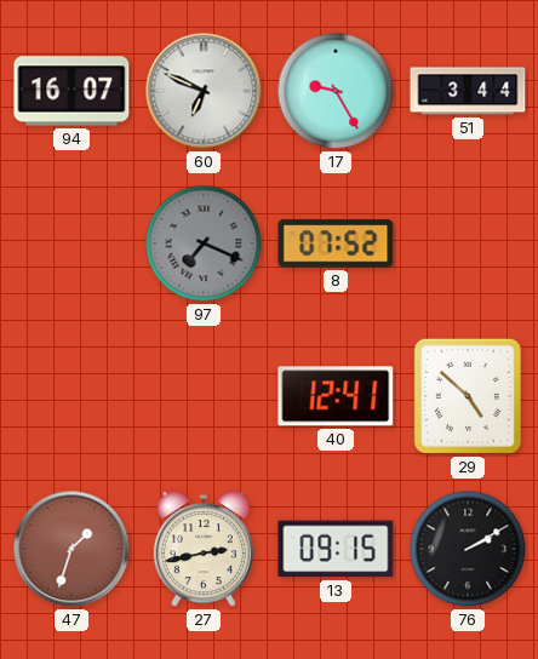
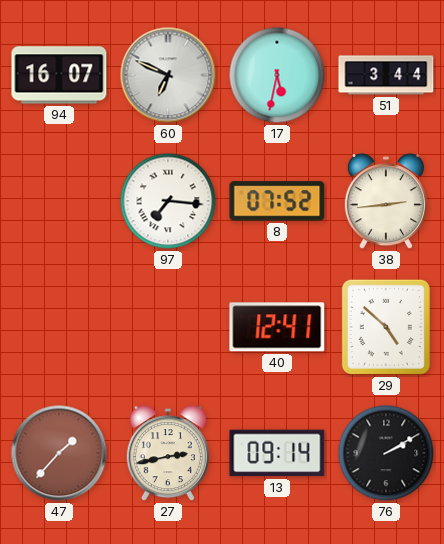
17: 9:25 -> 5:32
97: 7:19 -> 7:16
97 dial: grey -> white
38: none -> 2:44
47: 1:33 -> 1:37
13: 09:15 -> 09:14
